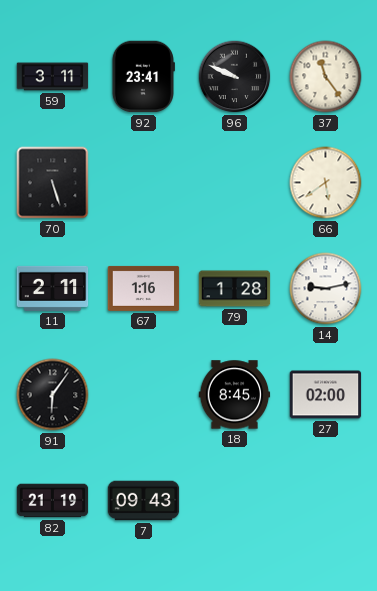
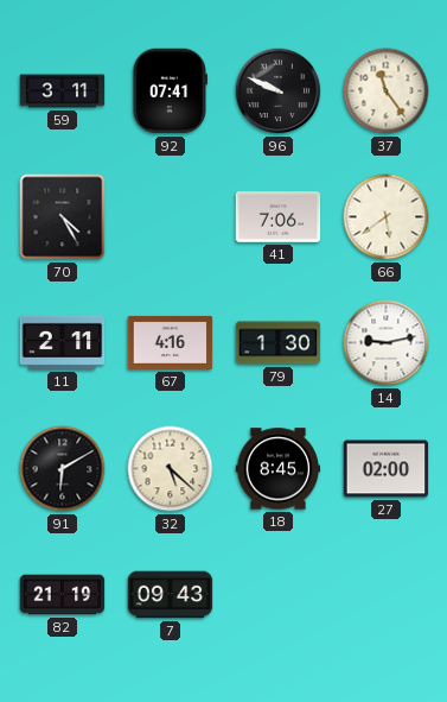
92: 23:41 -> 07:41
70: 5:27 -> 4:25
41: none -> 7:06
67: 1:16 -> 4:16
79: 1:28 -> 1:30
91: 6:06 -> 6:10
32: none -> 5:22
